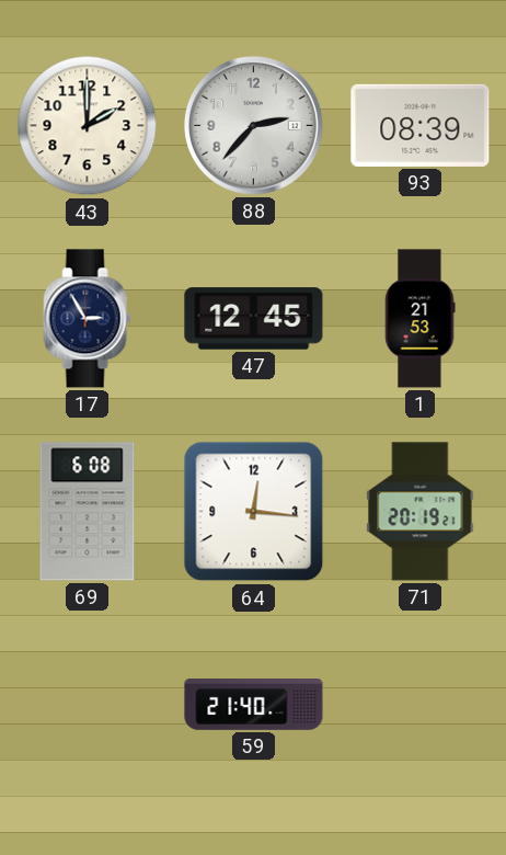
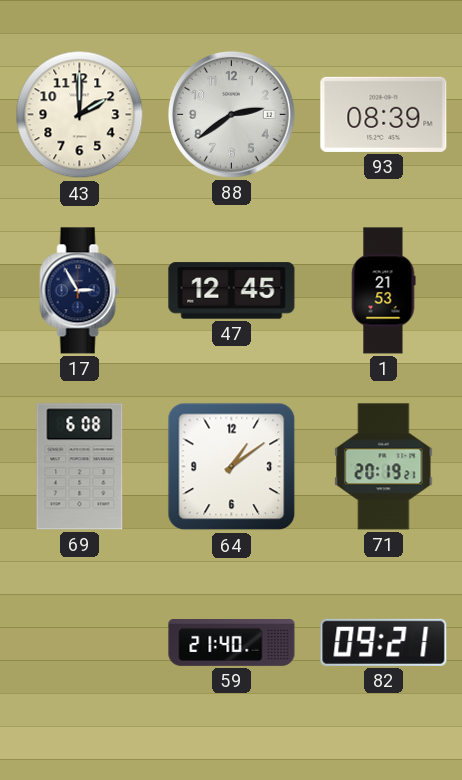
88: 2:37 -> 2:39
64: 12:16 -> 1:09
82: none -> 09:21
